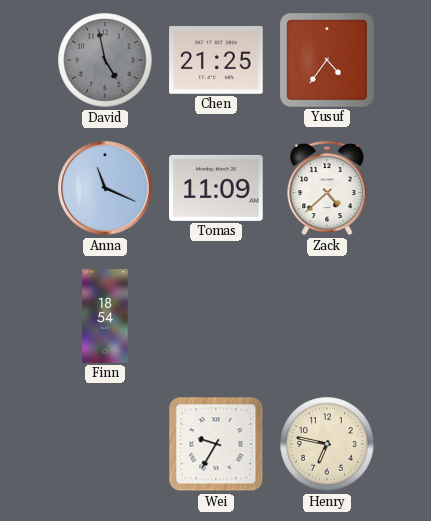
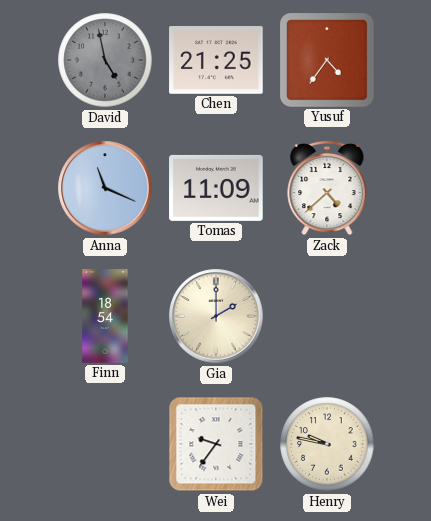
Gia: none -> 2:00
Wei: 9:35 -> 9:36
Henry: 6:47 -> 9:47
